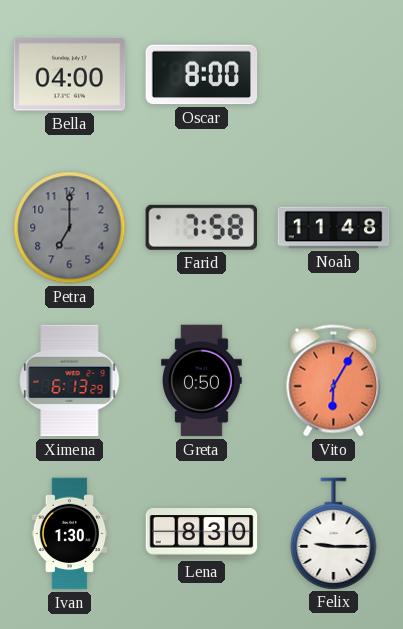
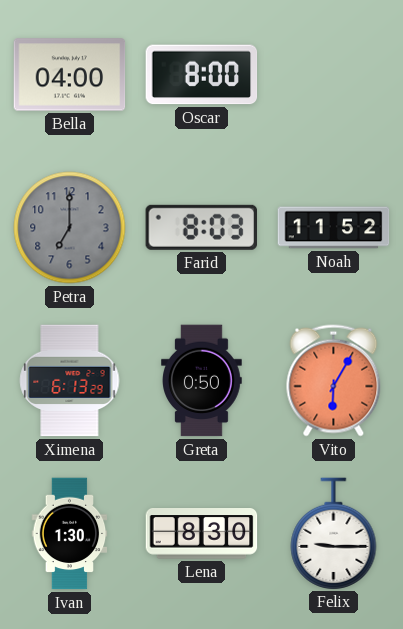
Farid: 7:58 -> 8:03
Noah: 11:48 -> 11:52
